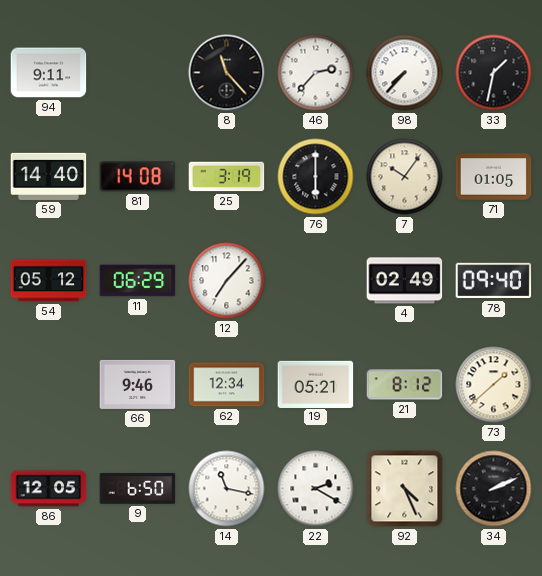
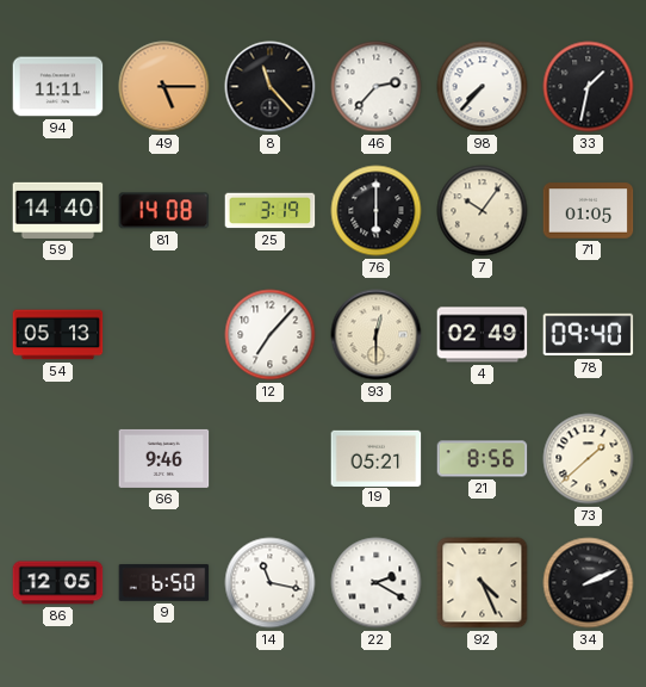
94: 9:11 -> 11:11
49: none -> 5:15
54: 05:12 -> 05:13
11: 06:29 -> none
93: none -> 12:30
62: 12:34 -> none
21: 8:12 -> 8:56
